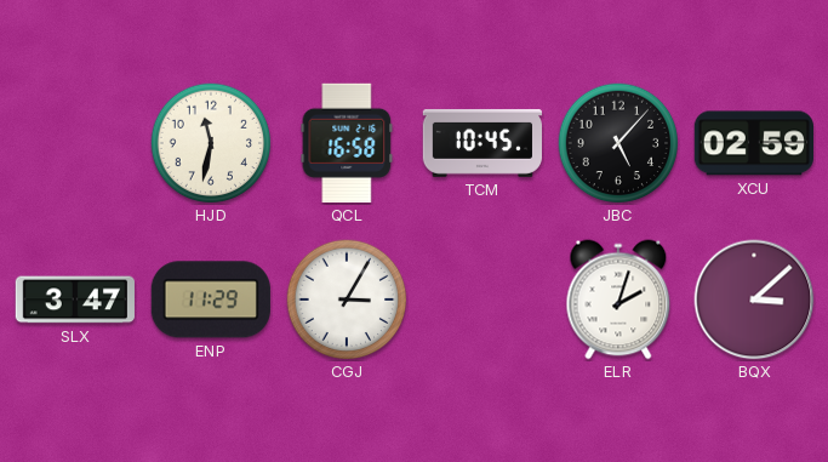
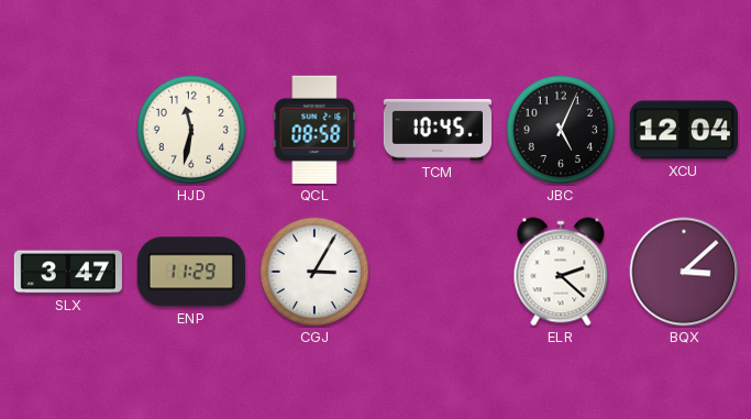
QCL: 16:58 -> 08:58
JBC: 5:07 -> 5:04
XCU: 02:59 -> 12:04
ELR: 2:03 -> 2:22
